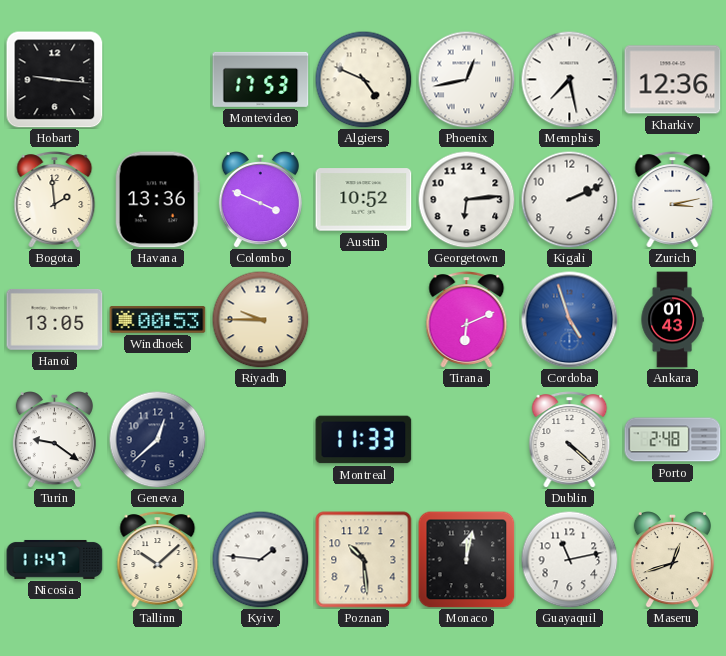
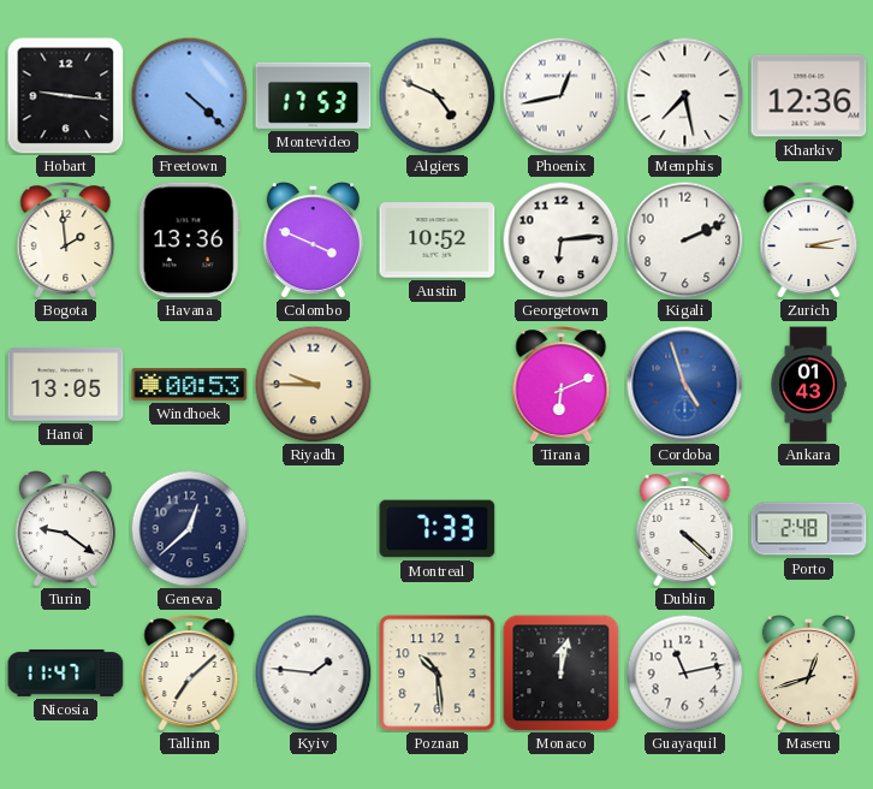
Freetown: none -> 4:22
Montreal: 11:33 -> 7:33
Tallinn: 10:08 -> 7:08
